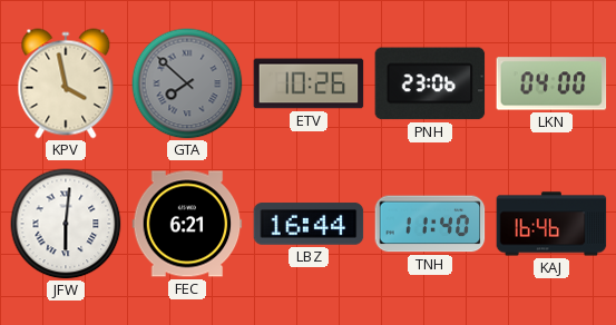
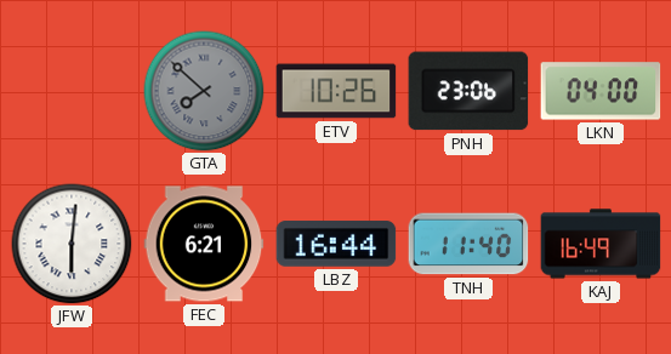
KPV: 3:58 -> none
KAJ: 16:46 -> 16:49
